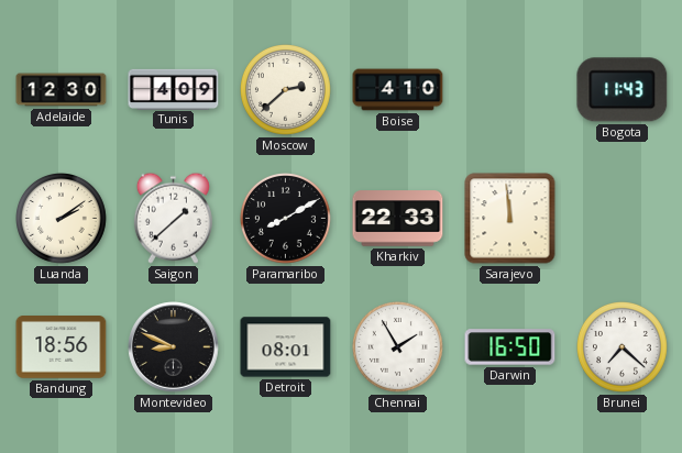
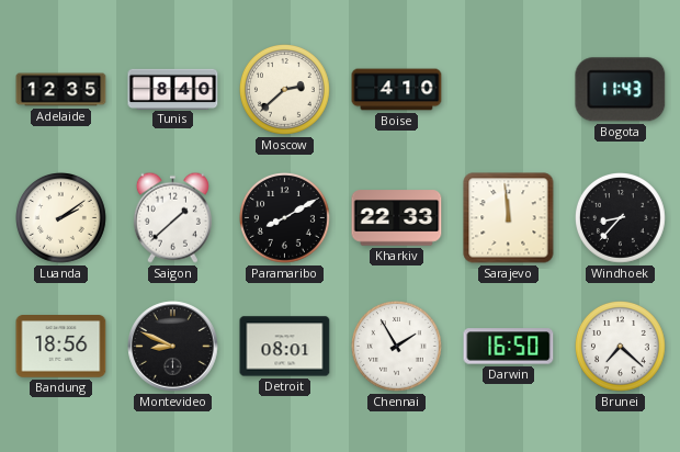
Adelaide: 12:30 -> 12:35
Tunis: 4:09 -> 8:40
Windhoek: none -> 8:37
